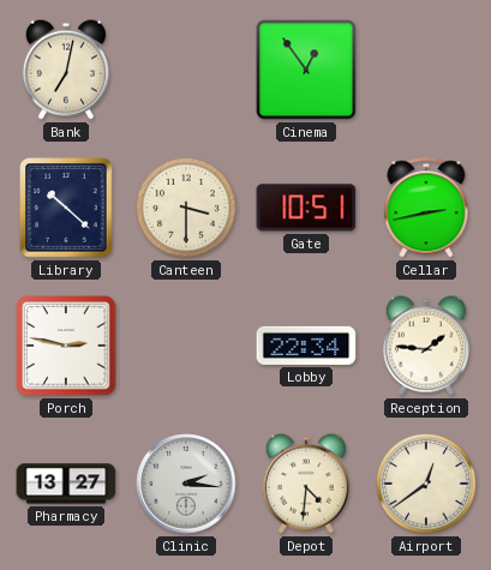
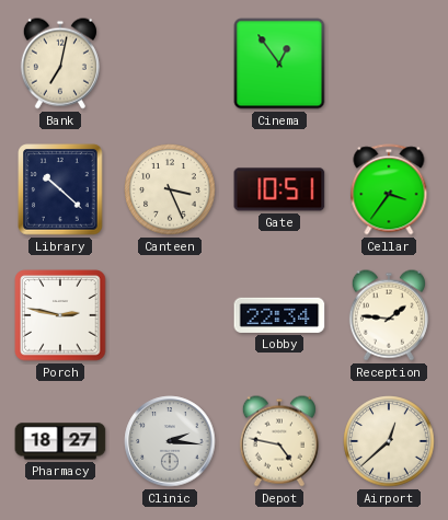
Canteen: 3:30 -> 3:26
Cellar: 2:43 -> 3:36
Pharmacy: 13:27 -> 18:27
Depot: 4:31 -> 4:47
Airport: 12:39 -> 12:38
